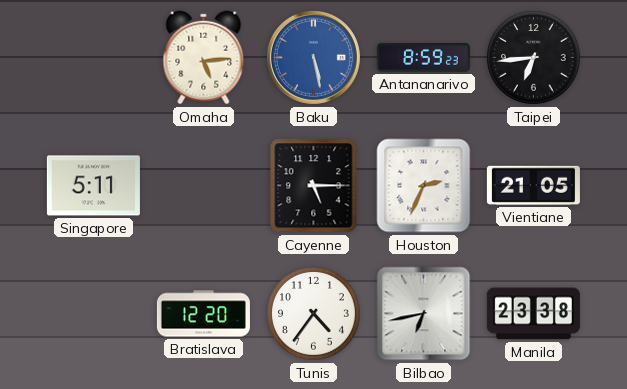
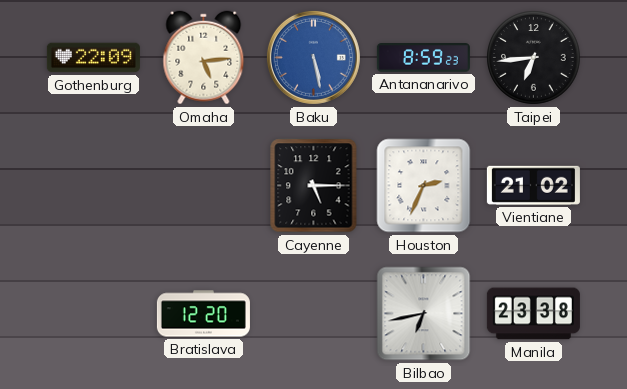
Gothenburg: none -> 22:09
Singapore: 5:11 -> none
Vientiane: 21:05 -> 21:02
Tunis: 4:36 -> none
